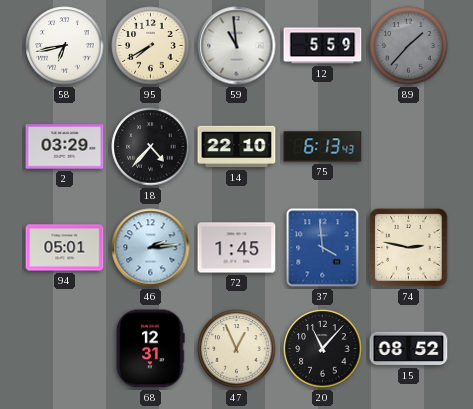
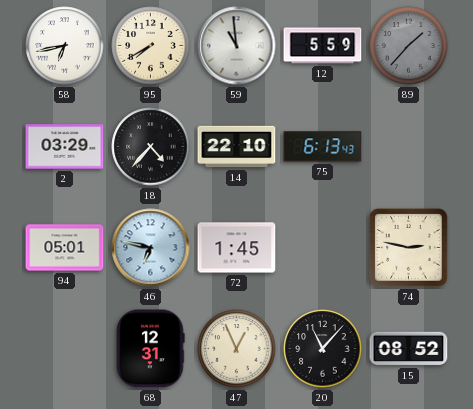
46: 2:14 -> 6:47
37: 3:59 -> none
